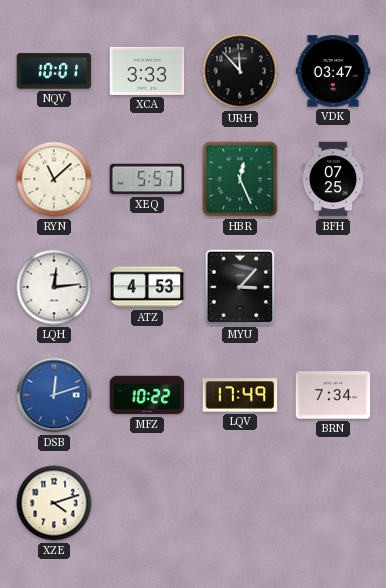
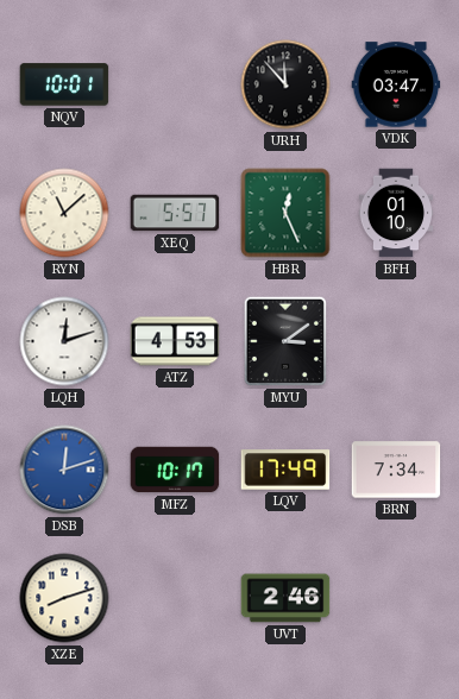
XCA: 3:33 -> none
BFH: 07:25 -> 01:10
LQH: 12:14 -> 12:12
MYU: 3:07 -> 3:09
MFZ: 10:22 -> 10:17
XZE: 4:12 -> 8:12
UVT: none -> 2:46
